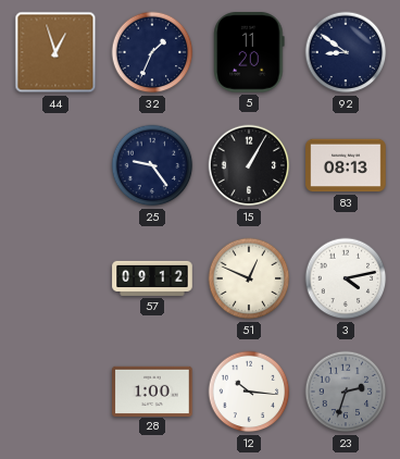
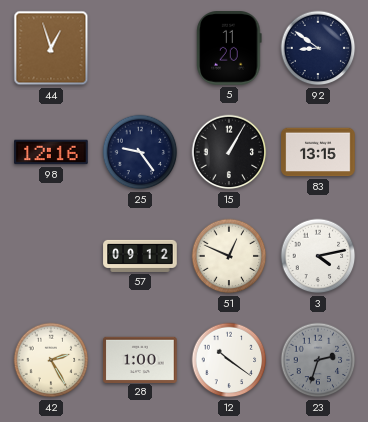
32: 1:34 -> none
98: none -> 12:16
83: 08:13 -> 13:15
42: none -> 2:25
12: 10:16 -> 10:21
